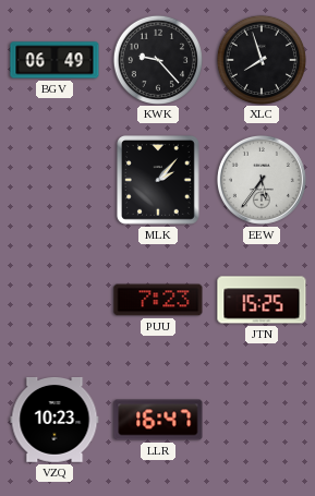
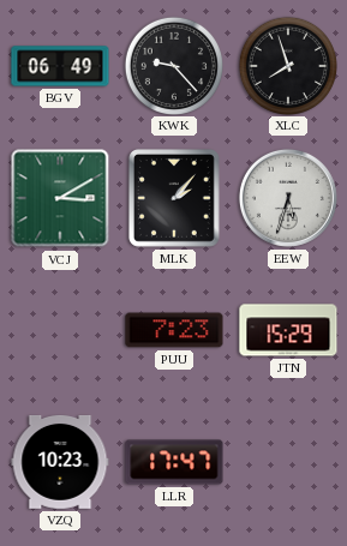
VCJ: none -> 3:10
EEW: 5:36 -> 5:33
JTN: 15:25 -> 15:29
LLR: 16:47 -> 17:47
